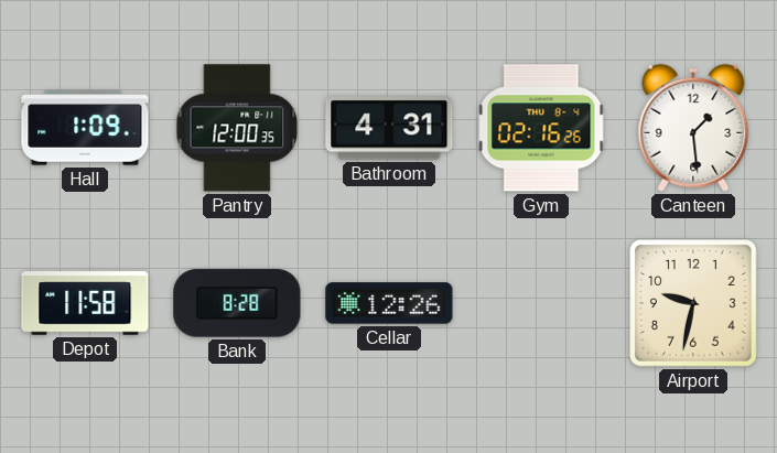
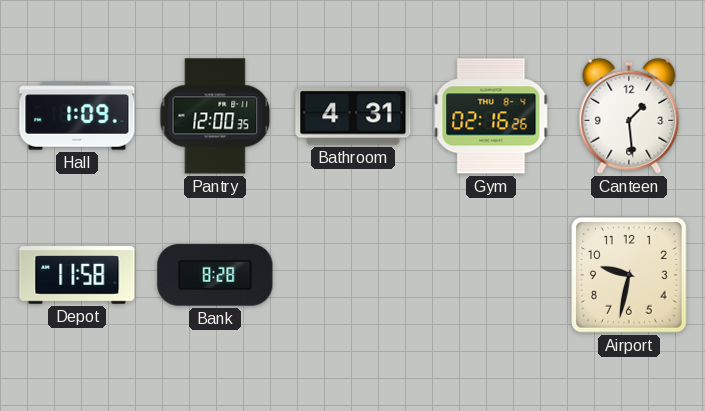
Cellar: 12:26 -> none
